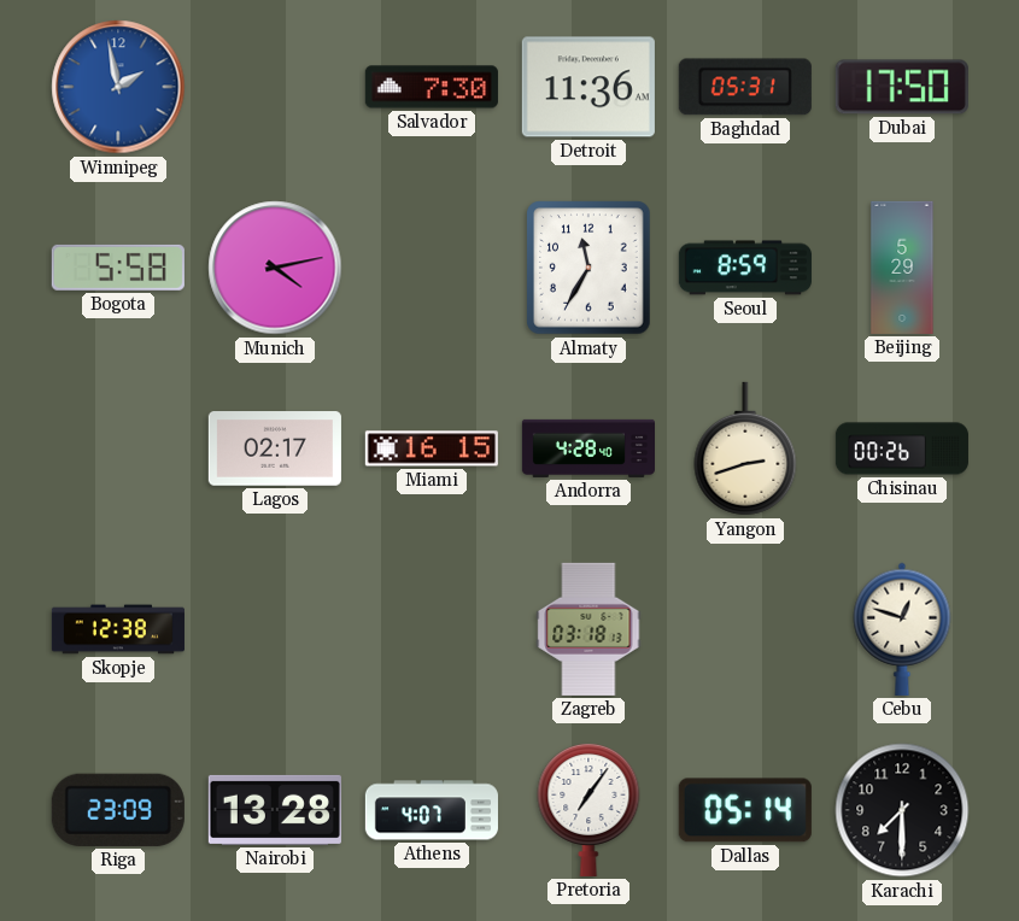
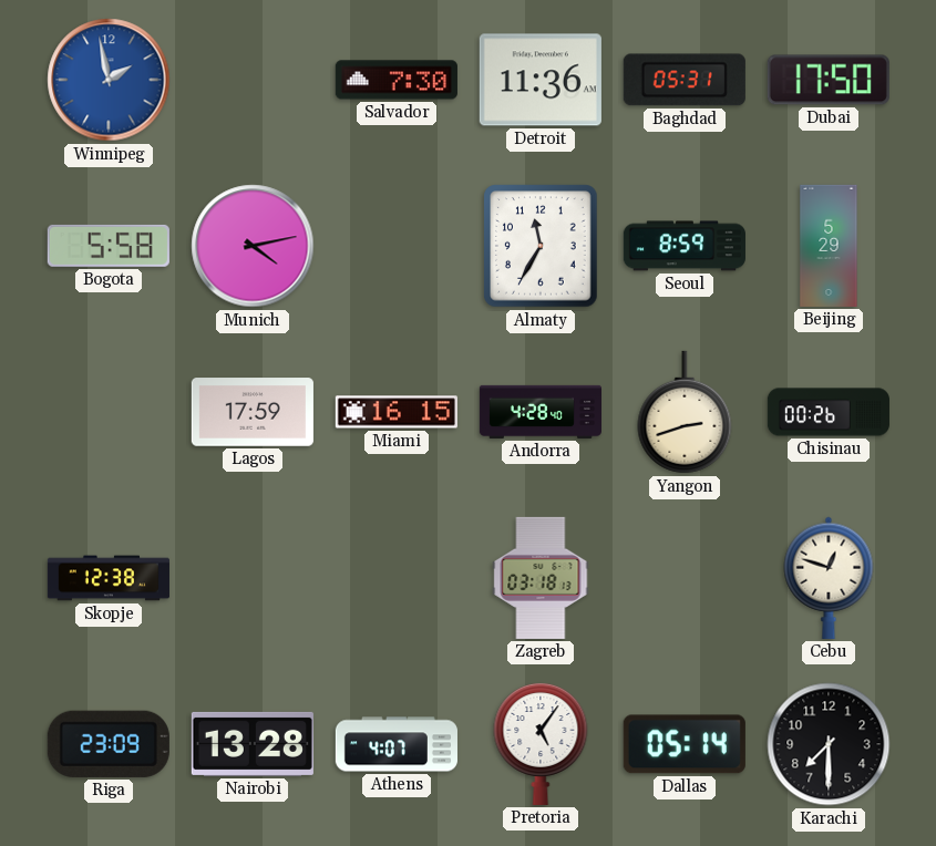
Lagos: 02:17 -> 17:59
Pretoria: 7:06 -> 5:06
